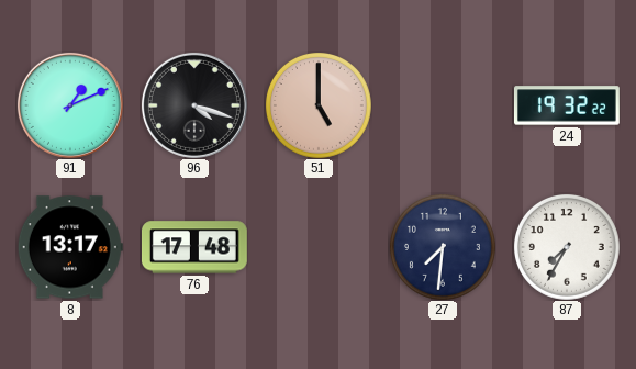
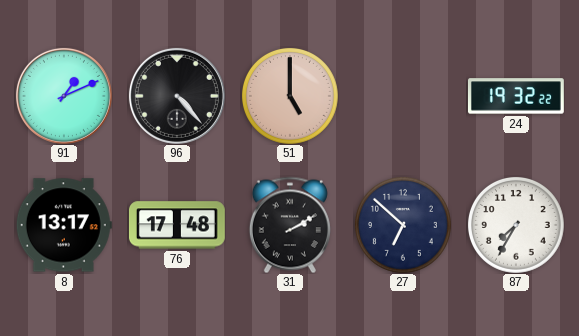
96: 4:18 -> 4:23
31: none -> 2:10
27: 7:31 -> 6:52
